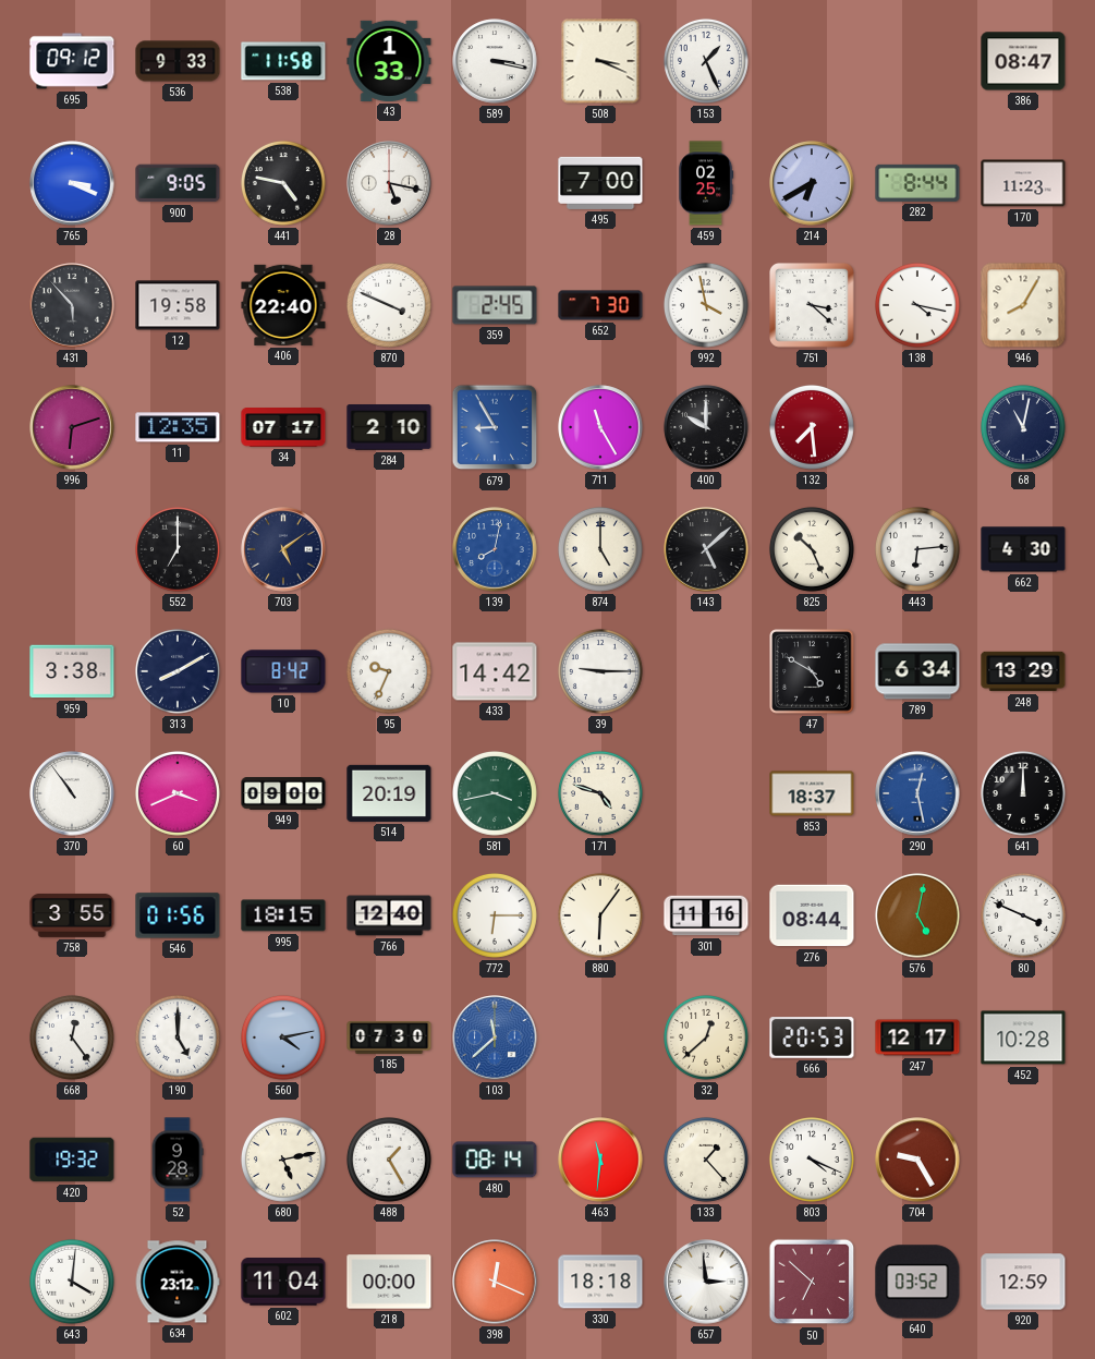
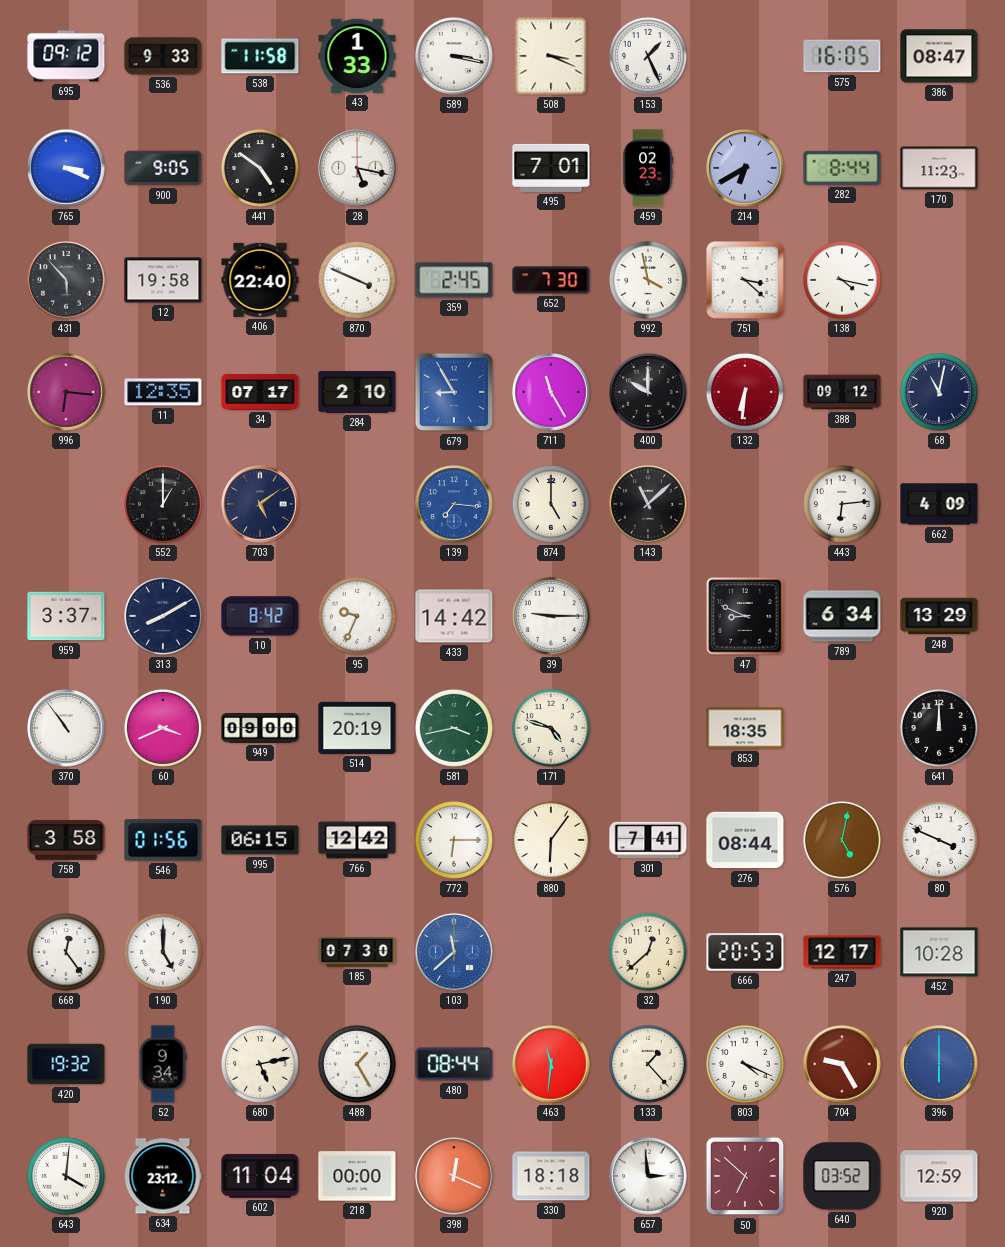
575: none -> 16:05
441: 4:47 -> 4:51
495: 7:00 -> 7:01
459: 02:25 -> 02:23
946: 8:05 -> none
996: 6:12 -> 6:16
132: 7:29 -> 6:31
388: none -> 09:12
552: 7:00 -> 1:00
139: 8:02 -> 7:16
143: 5:08 -> 11:08
825: 10:26 -> none
662: 4:30 -> 4:09
959: 3:38 -> 3:37
47: 4:50 -> 8:49
853: 18:37 -> 18:35
290: 12:28 -> none
758: 3:55 -> 3:58
995: 18:15 -> 06:15
766: 12:40 -> 12:42
301: 11:16 -> 7:41
560: 4:13 -> none
52: 9:28 -> 9:34
480: 08:14 -> 08:44
396: none -> 6:00
